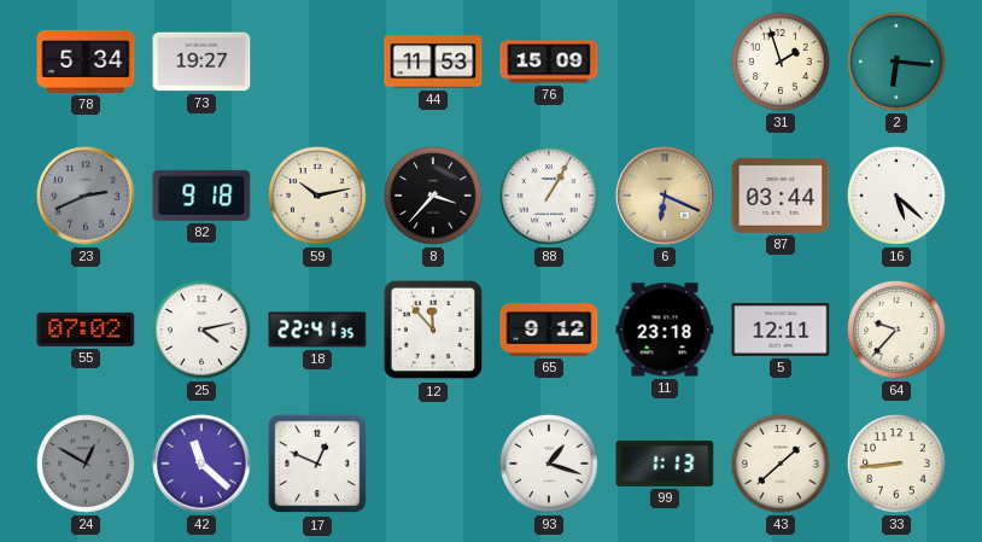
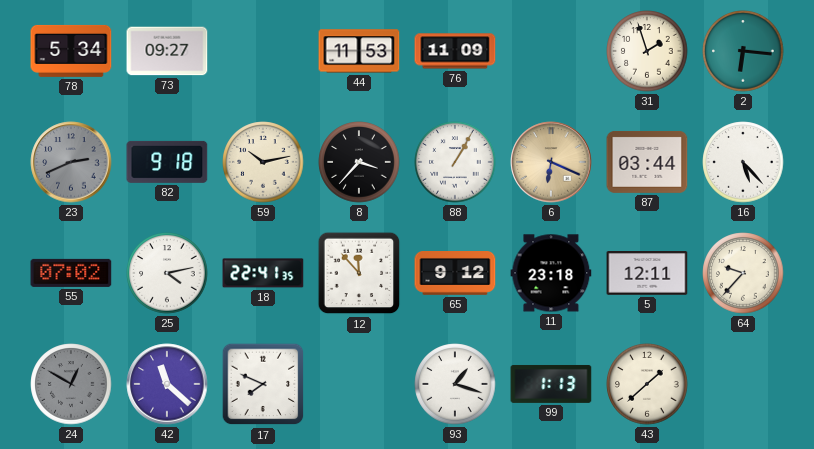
73: 19:27 -> 09:27
76: 15:09 -> 11:09
16: 5:22 -> 5:23
17: 12:49 -> 7:49
33: 8:44 -> none
